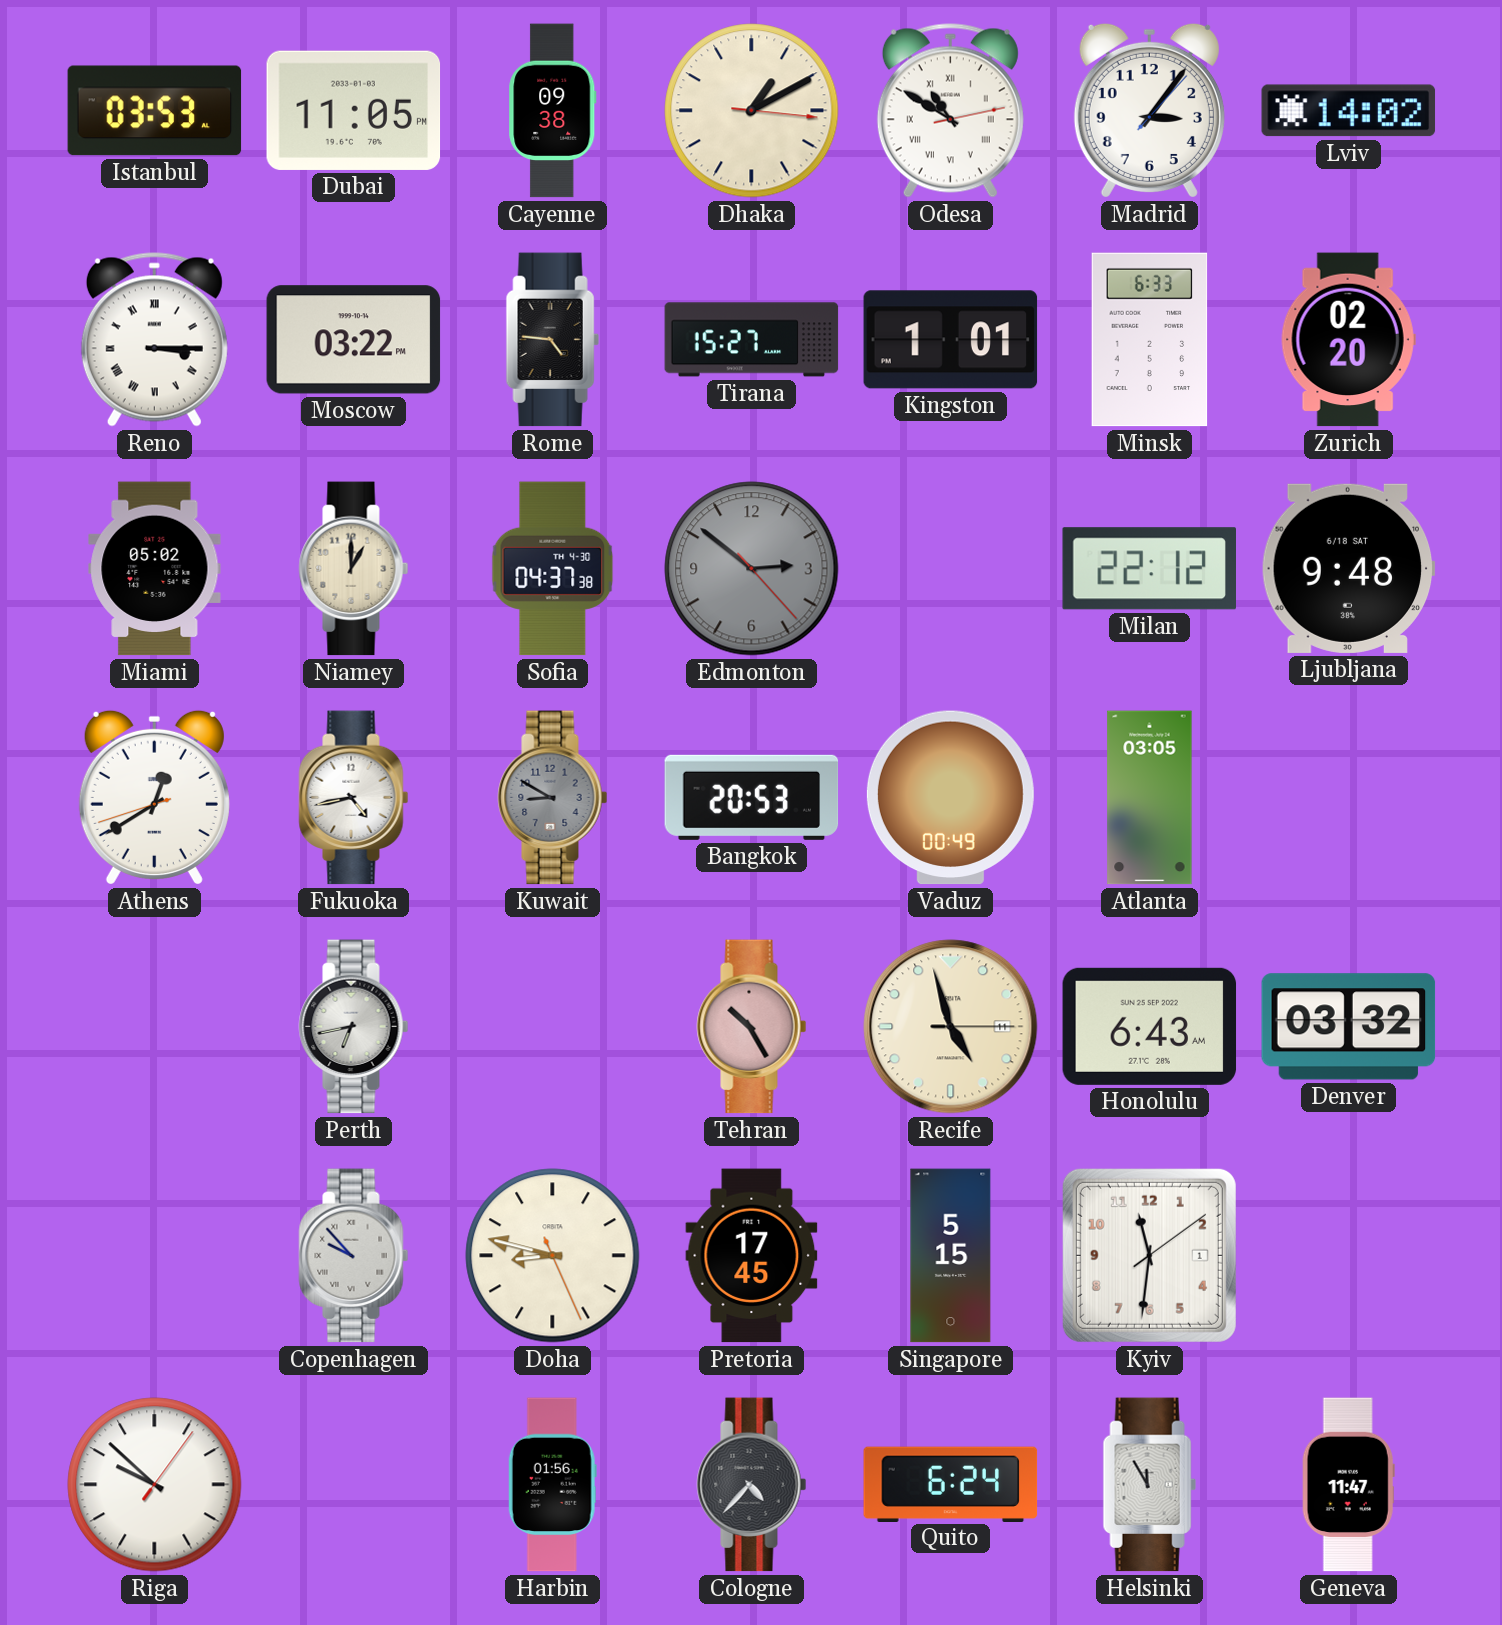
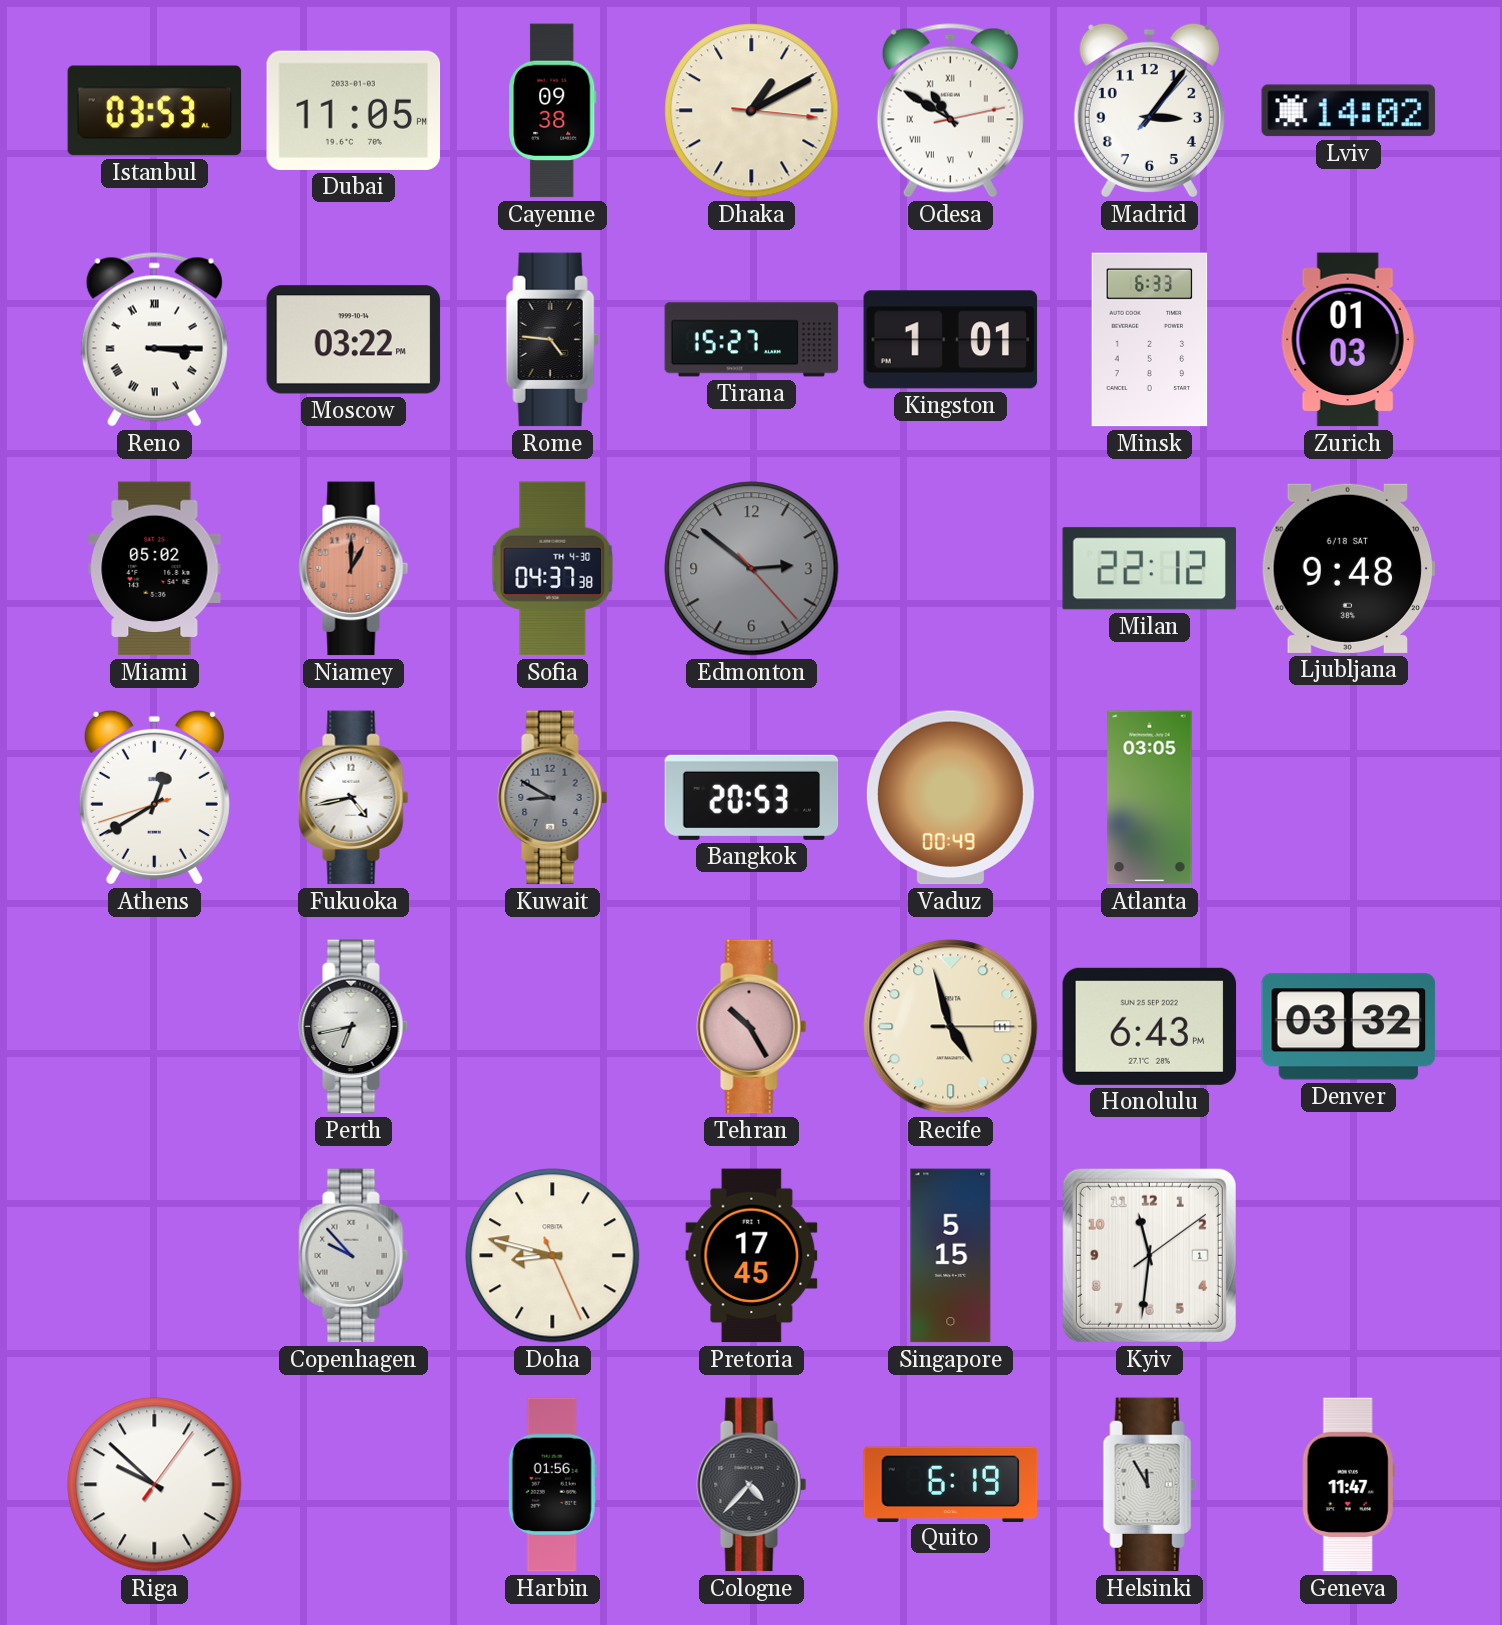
Zurich: 02:20 -> 01:03
Niamey dial: cream -> salmon
Honolulu: 6:43 AM -> 6:43 PM
Quito: 6:24 -> 6:19
